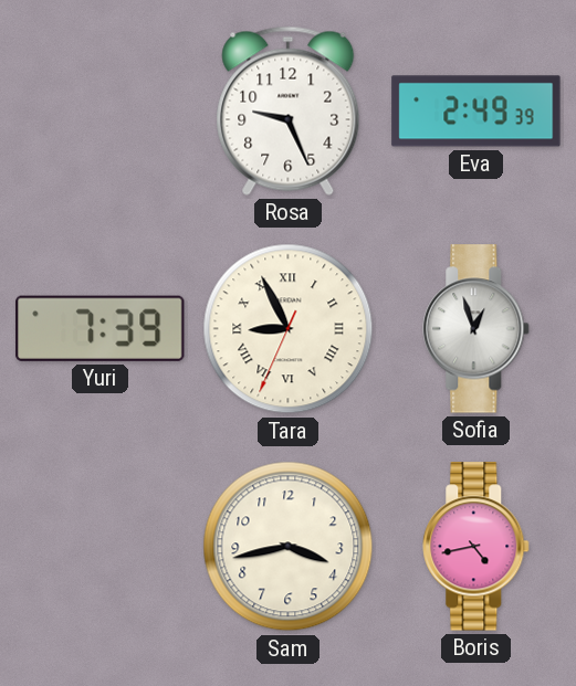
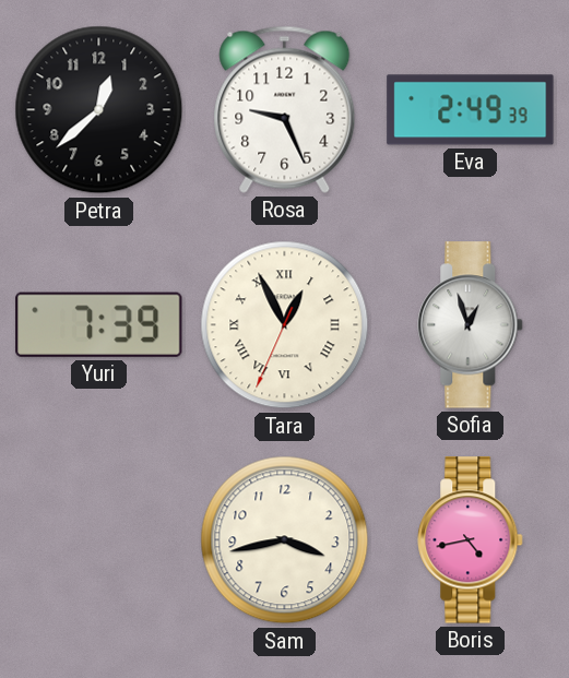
Petra: none -> 12:38
Tara: 8:55 -> 12:55
